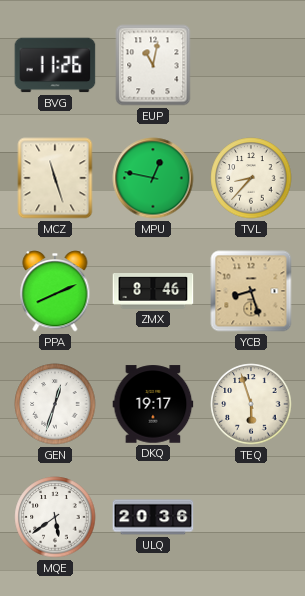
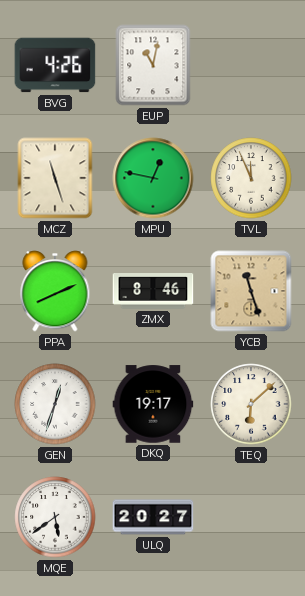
BVG: 11:26 -> 4:26
TVL: 8:37 -> 11:56
YCB: 8:27 -> 11:27
TEQ: 5:57 -> 6:08
ULQ: 20:36 -> 20:27
